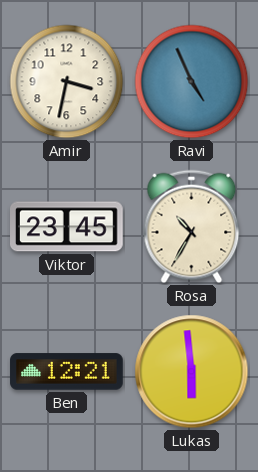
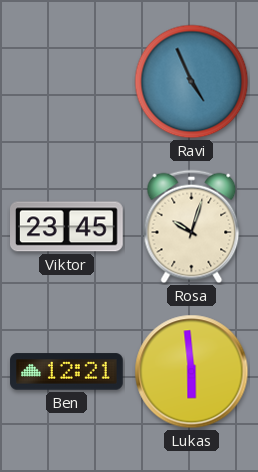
Amir: 3:32 -> none
Rosa: 10:35 -> 10:03
